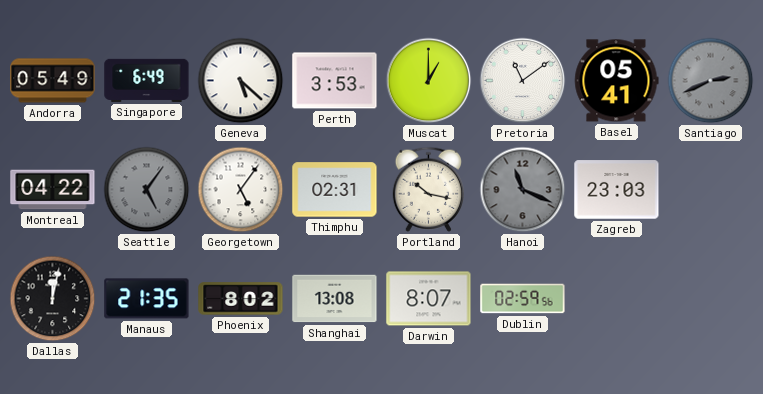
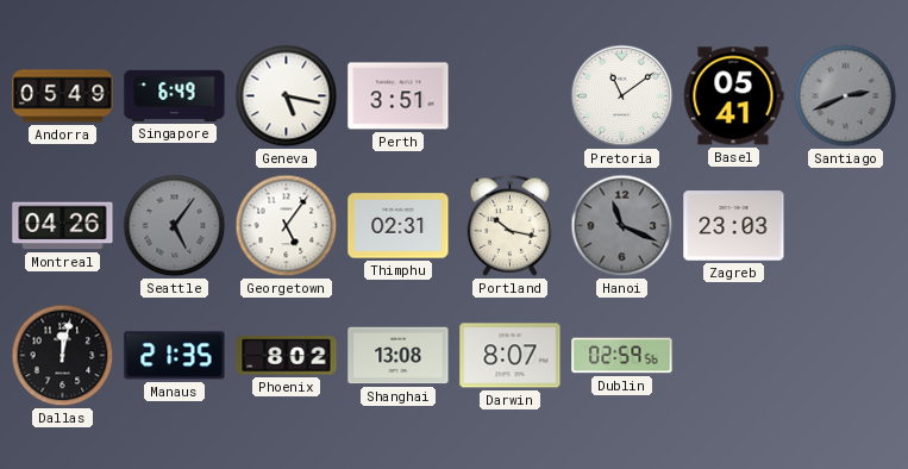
Geneva: 5:22 -> 5:17
Perth: 3:53 -> 3:51
Muscat: 1:00 -> none
Montreal: 04:22 -> 04:26
